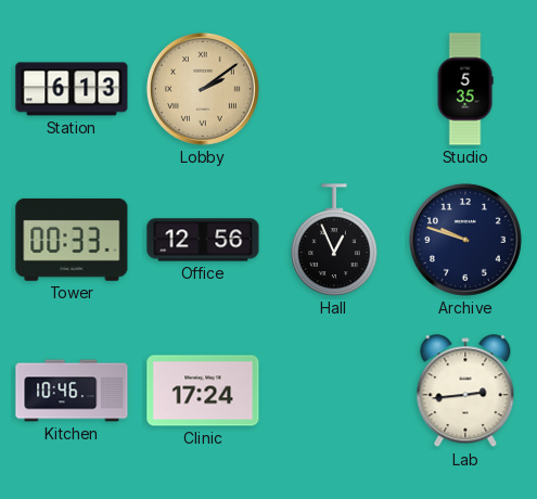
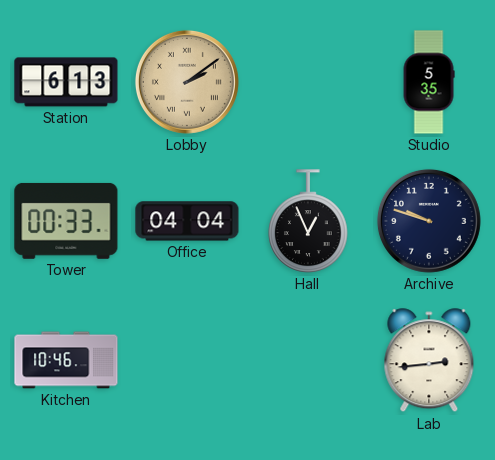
Office: 12:56 -> 04:04
Clinic: 17:24 -> none
